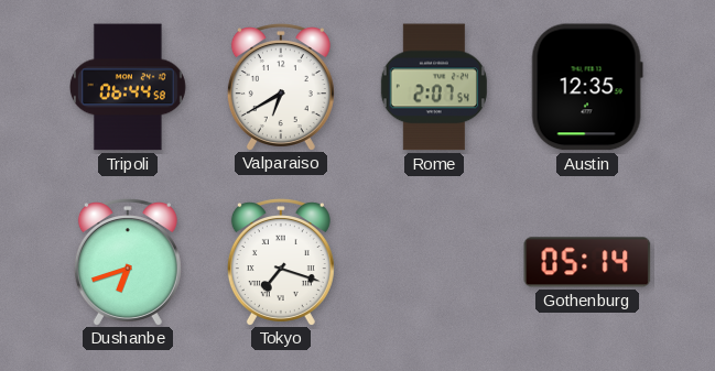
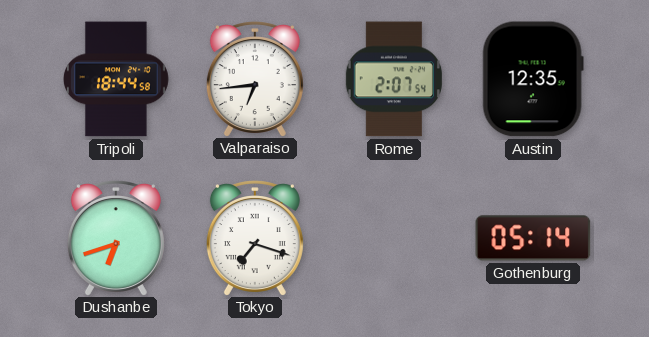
Tripoli: 06:44 -> 18:44
Valparaiso: 6:40 -> 6:44
